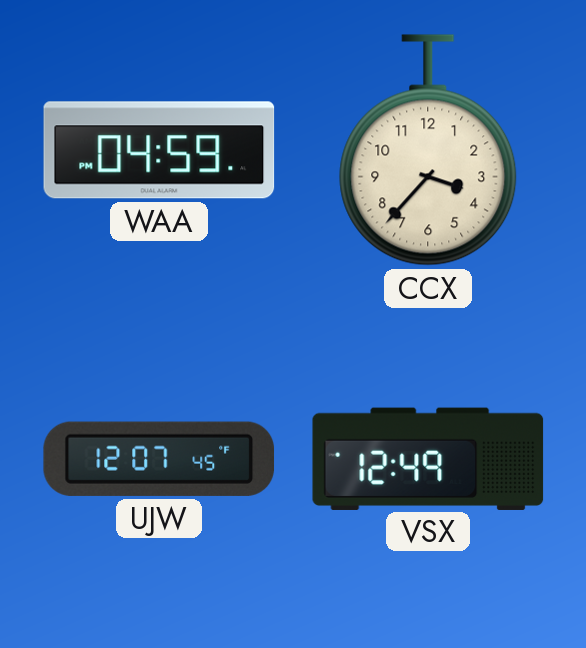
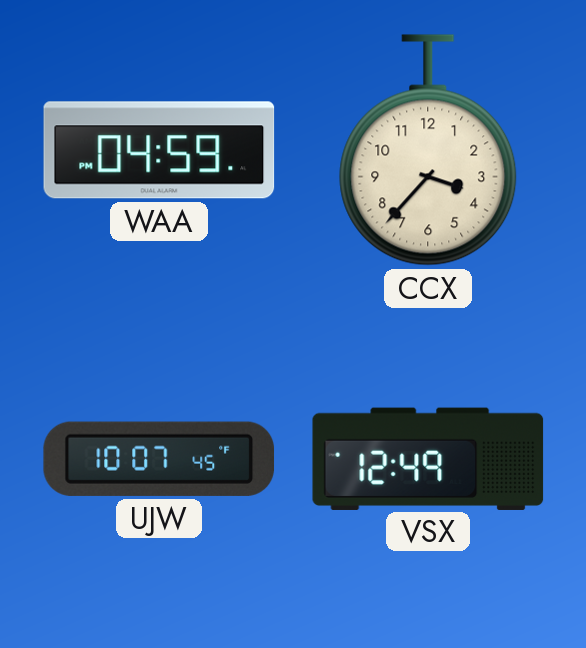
UJW: 12:07 -> 10:07
